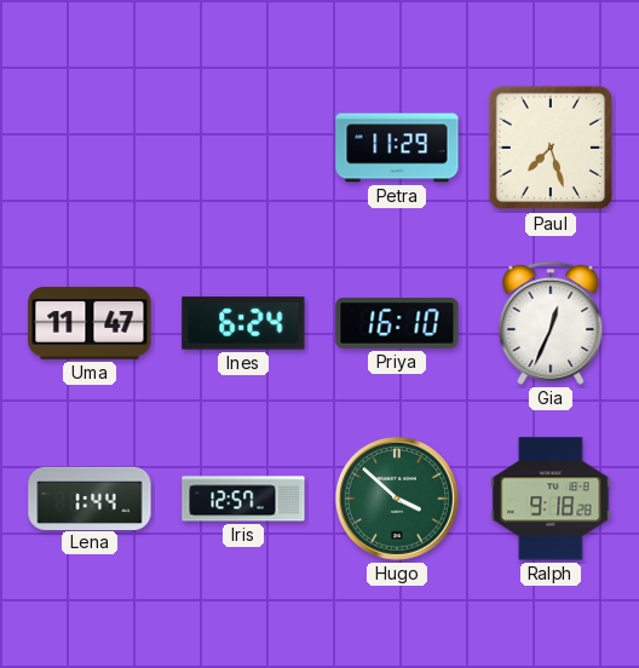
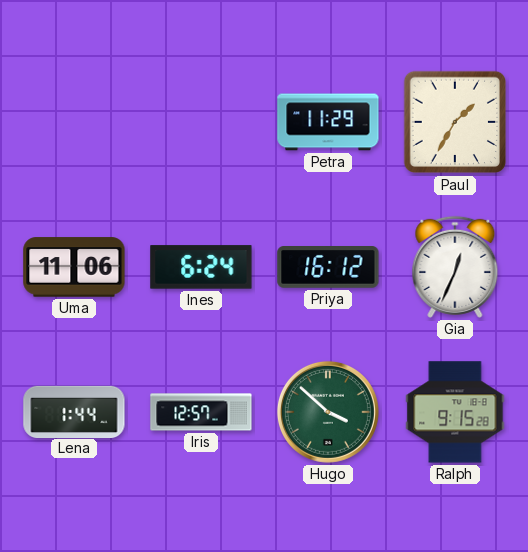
Paul: 7:27 -> 1:35
Uma: 11:47 -> 11:06
Priya: 16:10 -> 16:12
Ralph: 9:18 -> 9:15
